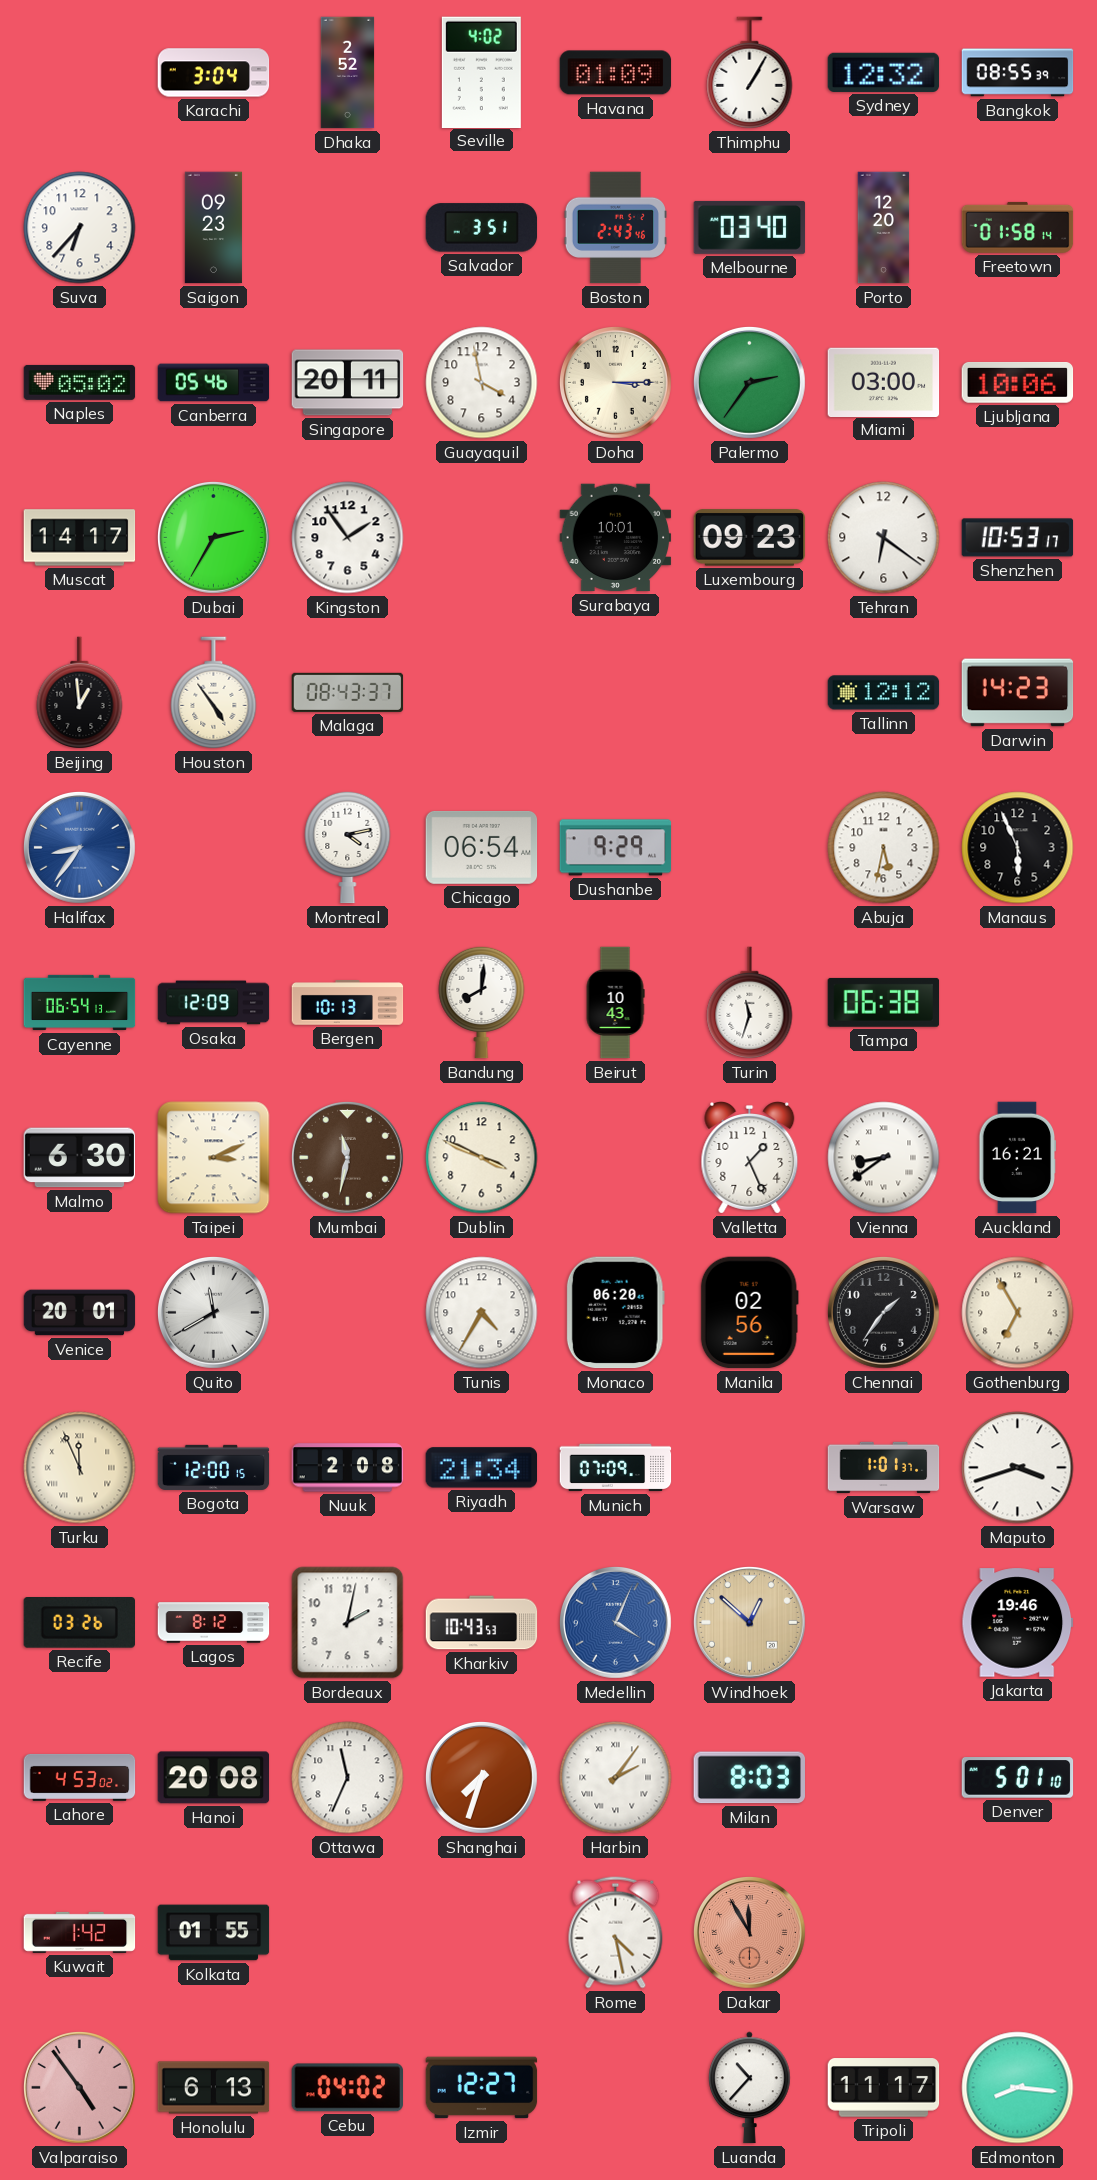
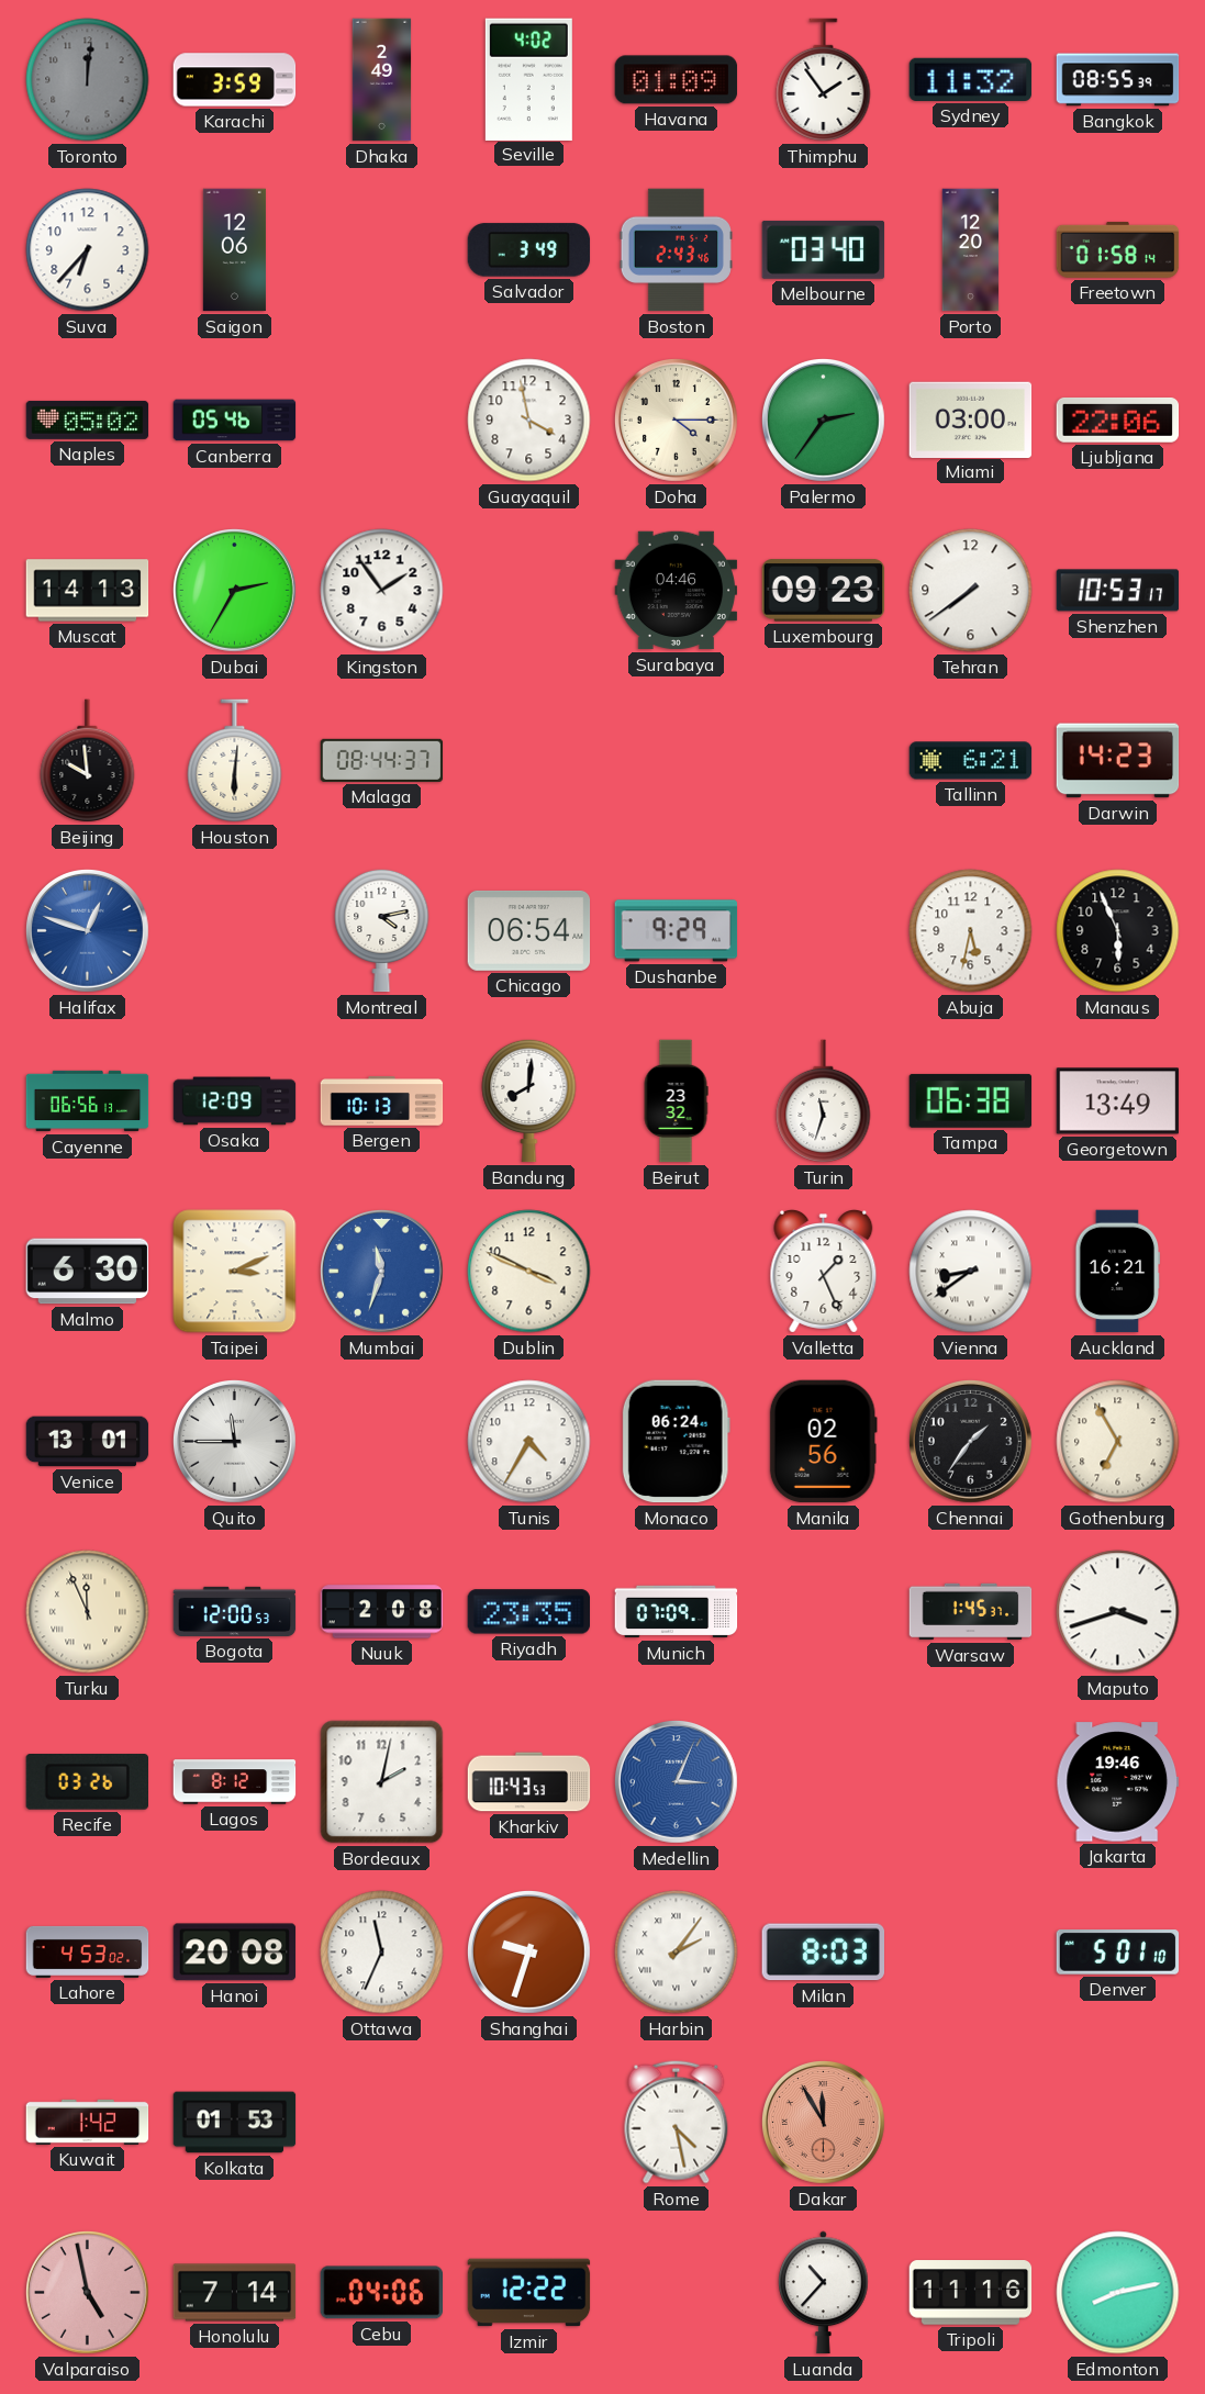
Toronto: none -> 12:01
Karachi: 3:04 -> 3:59
Dhaka: 2:52 -> 2:49
Thimphu: 1:05 -> 1:54
Sydney: 12:32 -> 11:32
Saigon: 09:23 -> 12:06
Salvador: 3:51 -> 3:49
Singapore: 20:11 -> none
Doha: 3:15 -> 4:15
Ljubljana: 10:06 -> 22:06
Muscat: 14:17 -> 14:13
Surabaya: 10:01 -> 04:46
Tehran: 6:21 -> 7:39
Beijing: 12:59 -> 9:59
Houston: 4:54 -> 6:01
Malaga: 08:43 -> 08:44
Tallinn: 12:12 -> 6:21
Halifax: 8:36 -> 12:48
Cayenne: 06:54 -> 06:56
Beirut: 10:43 -> 23:32
Georgetown: none -> 13:49
Mumbai: 11:32 -> 11:33
Mumbai dial: brown -> blue
Venice: 20:01 -> 13:01
Quito: 11:40 -> 11:45
Monaco: 06:20 -> 06:24
Bogota: 12:00:15 -> 12:00:53
Riyadh: 21:34 -> 23:35
Warsaw: 1:01 -> 1:45
Medellin: 4:04 -> 3:04
Windhoek: 12:52 -> none
Shanghai: 7:33 -> 9:33
Kolkata: 01:55 -> 01:53
Valparaiso: 4:54 -> 4:58
Honolulu: 6:13 -> 7:14
Cebu: 04:02 -> 04:06
Izmir: 12:27 -> 12:22
Tripoli: 11:17 -> 11:16
Edmonton: 8:16 -> 8:13
